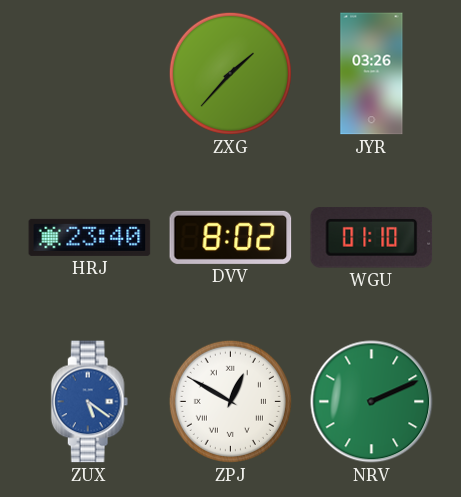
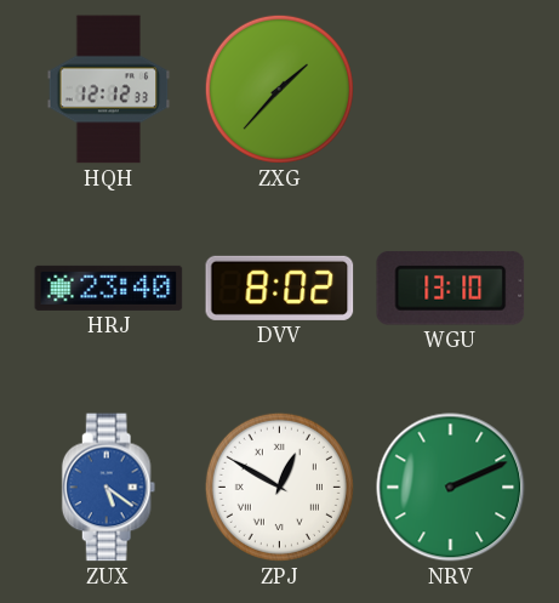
HQH: none -> 12:12
JYR: 03:26 -> none
WGU: 01:10 -> 13:10
